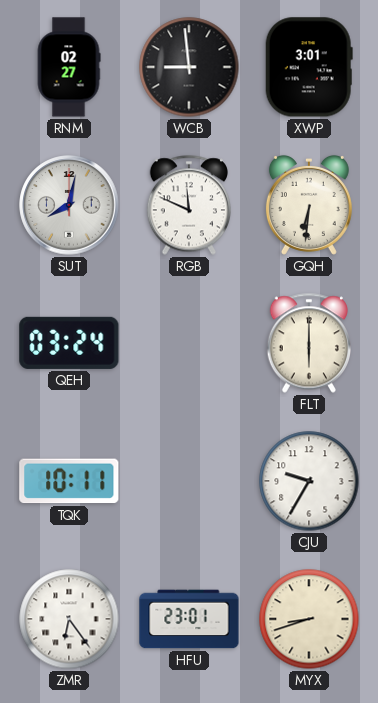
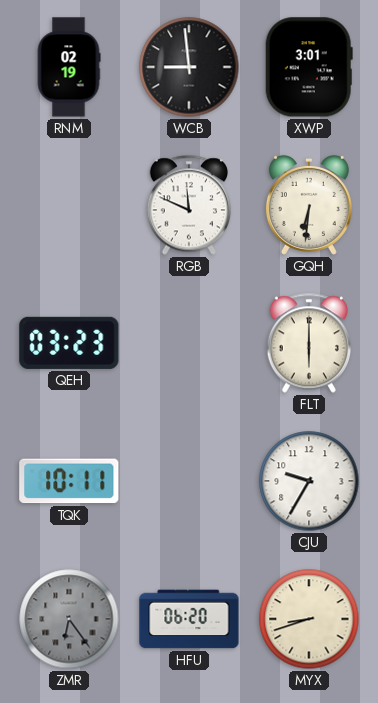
RNM: 02:27 -> 02:19
SUT: 8:02 -> none
QEH: 03:24 -> 03:23
ZMR dial: white -> grey
HFU: 23:01 -> 06:20
